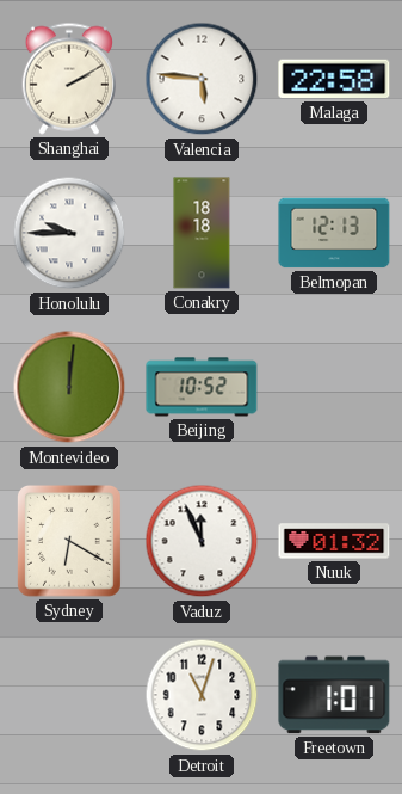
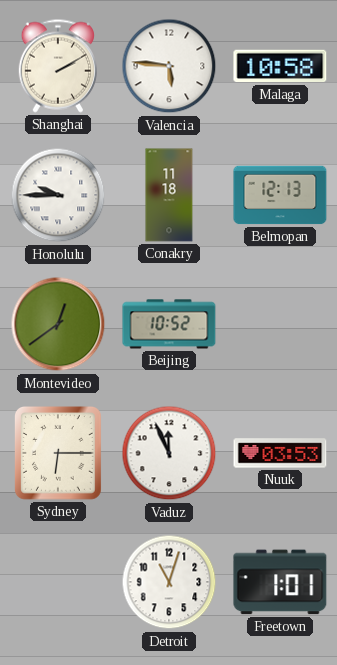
Malaga: 22:58 -> 10:58
Conakry: 18:18 -> 11:18
Montevideo: 12:01 -> 12:39
Sydney: 6:20 -> 6:15
Nuuk: 01:32 -> 03:53
